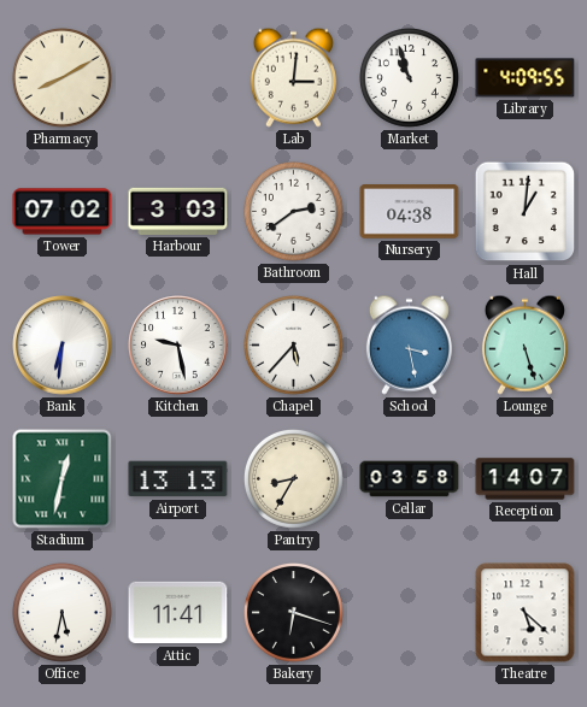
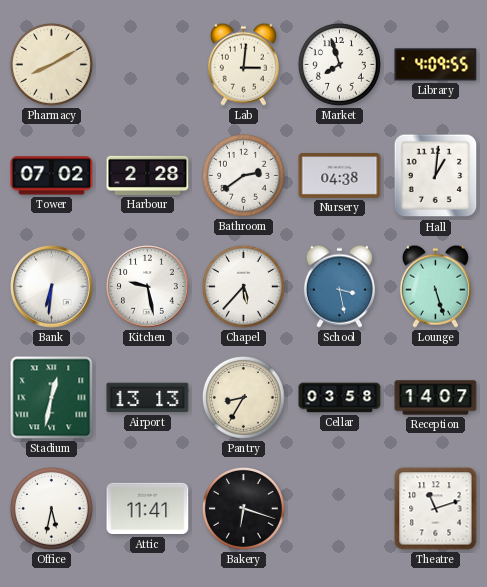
Market: 10:57 -> 7:57
Harbour: 3:03 -> 2:28
Theatre: 5:22 -> 11:12
